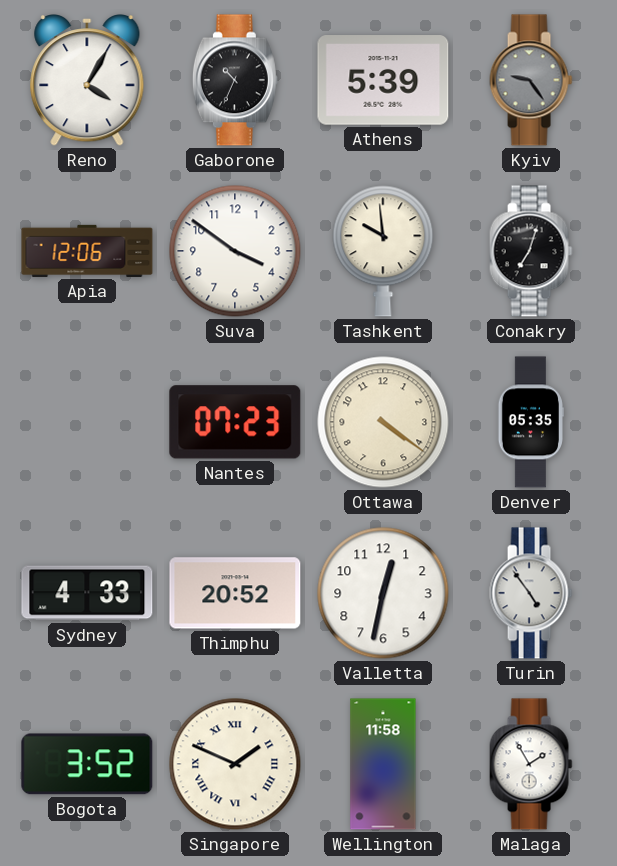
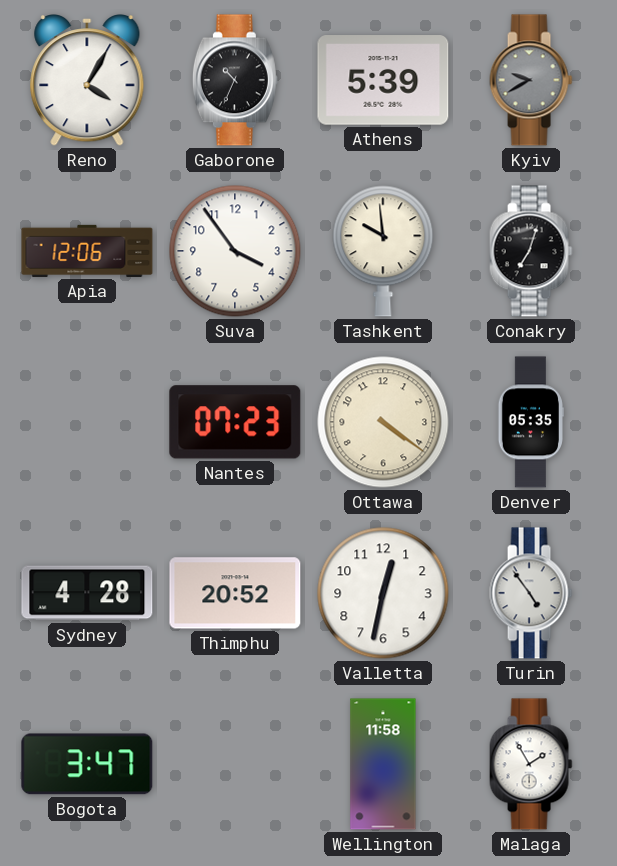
Kyiv: 9:24 -> 9:40
Suva: 3:51 -> 3:54
Sydney: 4:33 -> 4:28
Bogota: 3:52 -> 3:47
Singapore: 1:49 -> none
